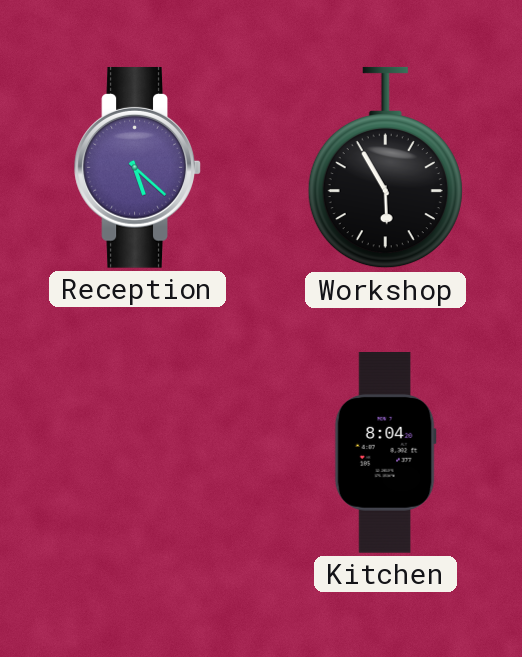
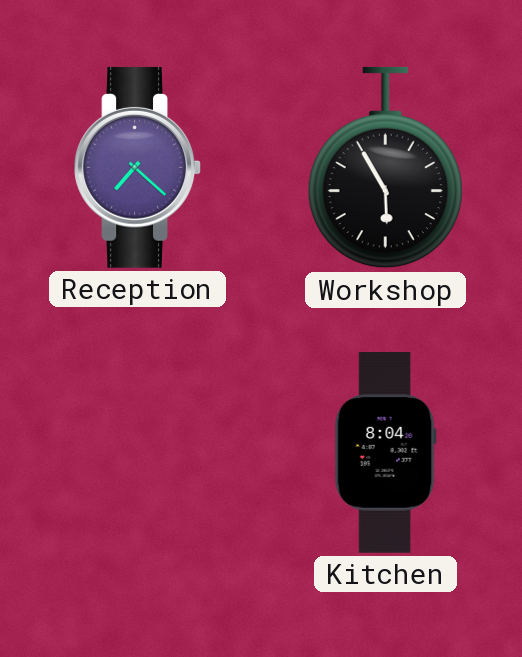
Reception: 5:22 -> 7:22
